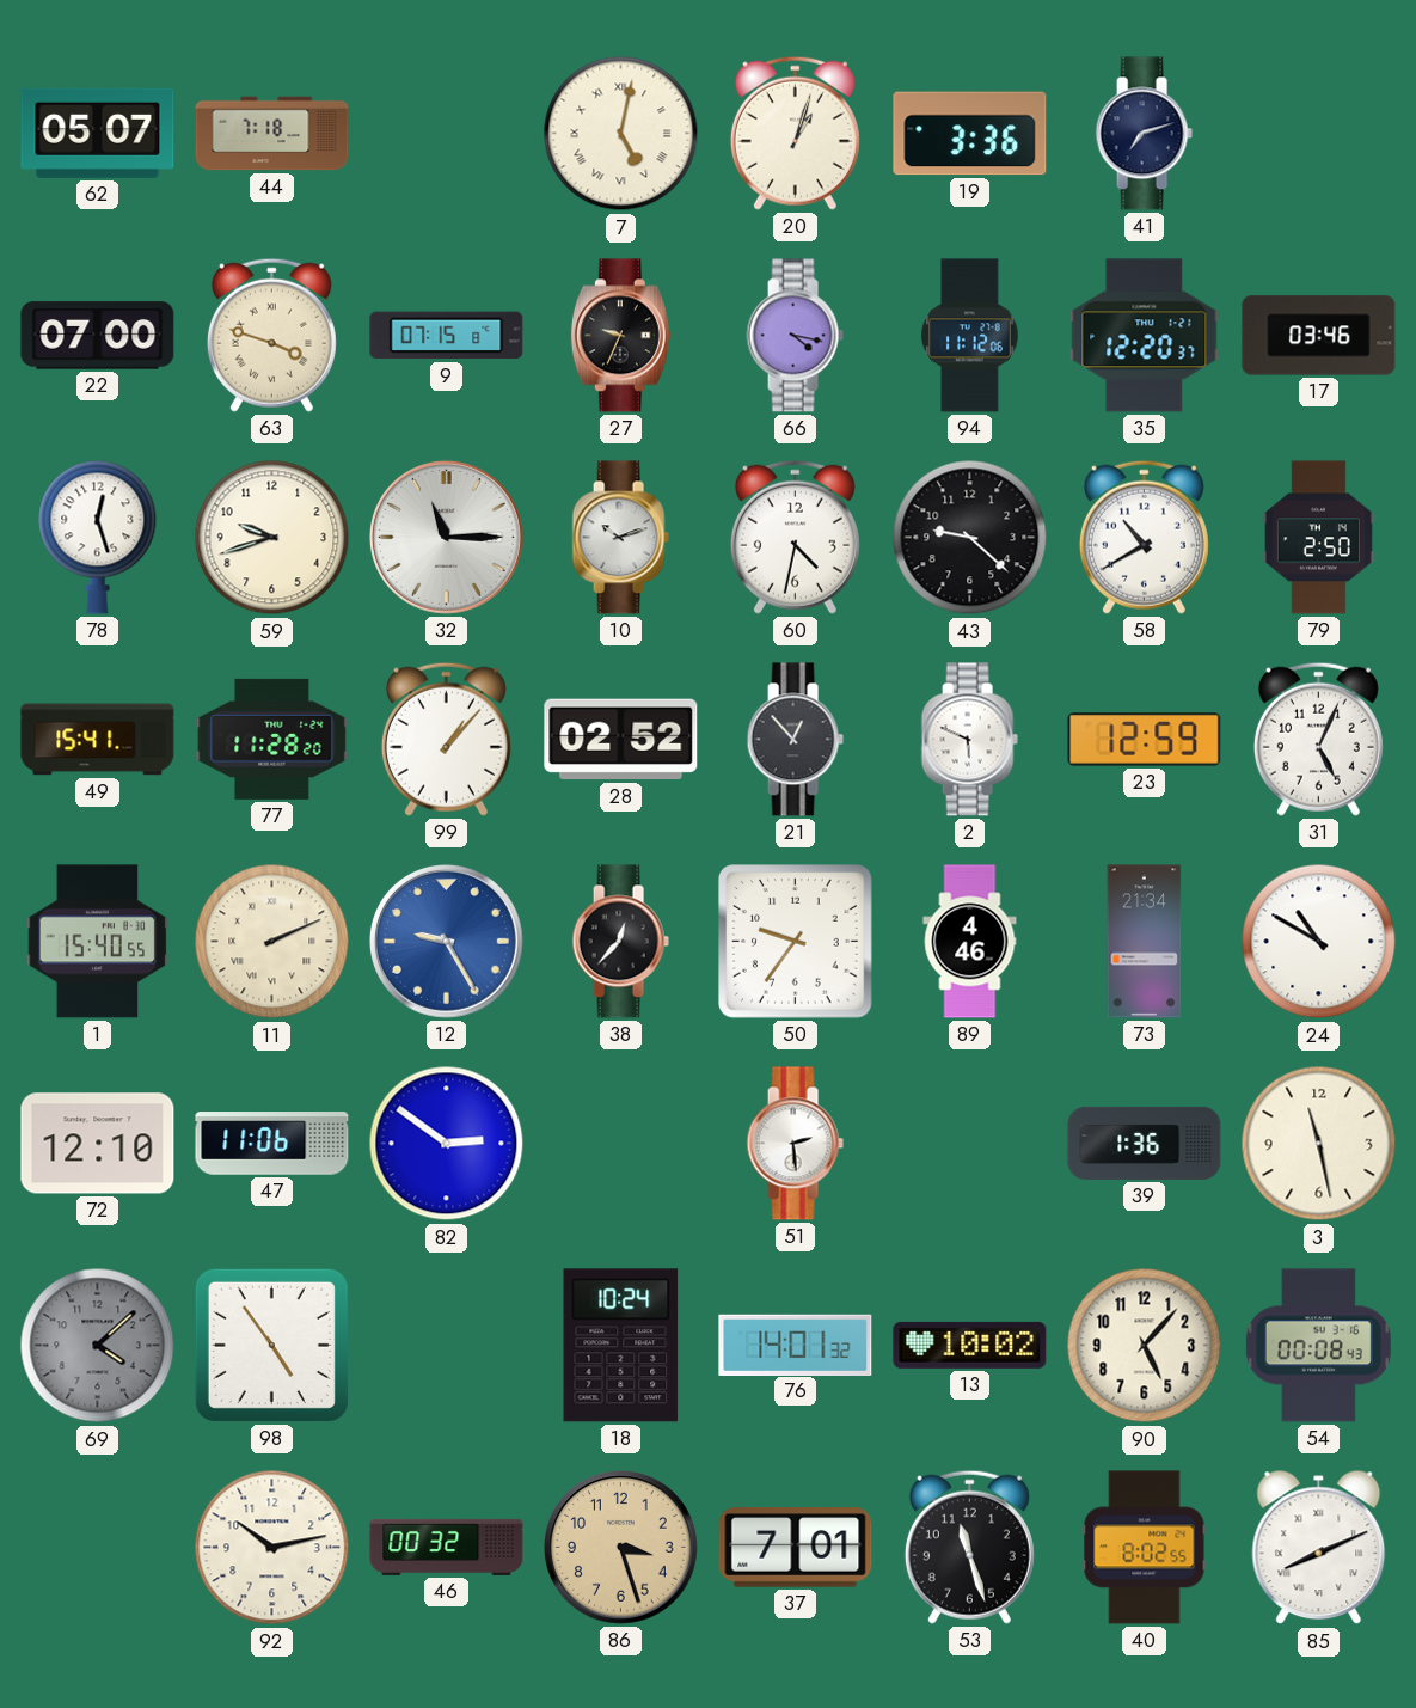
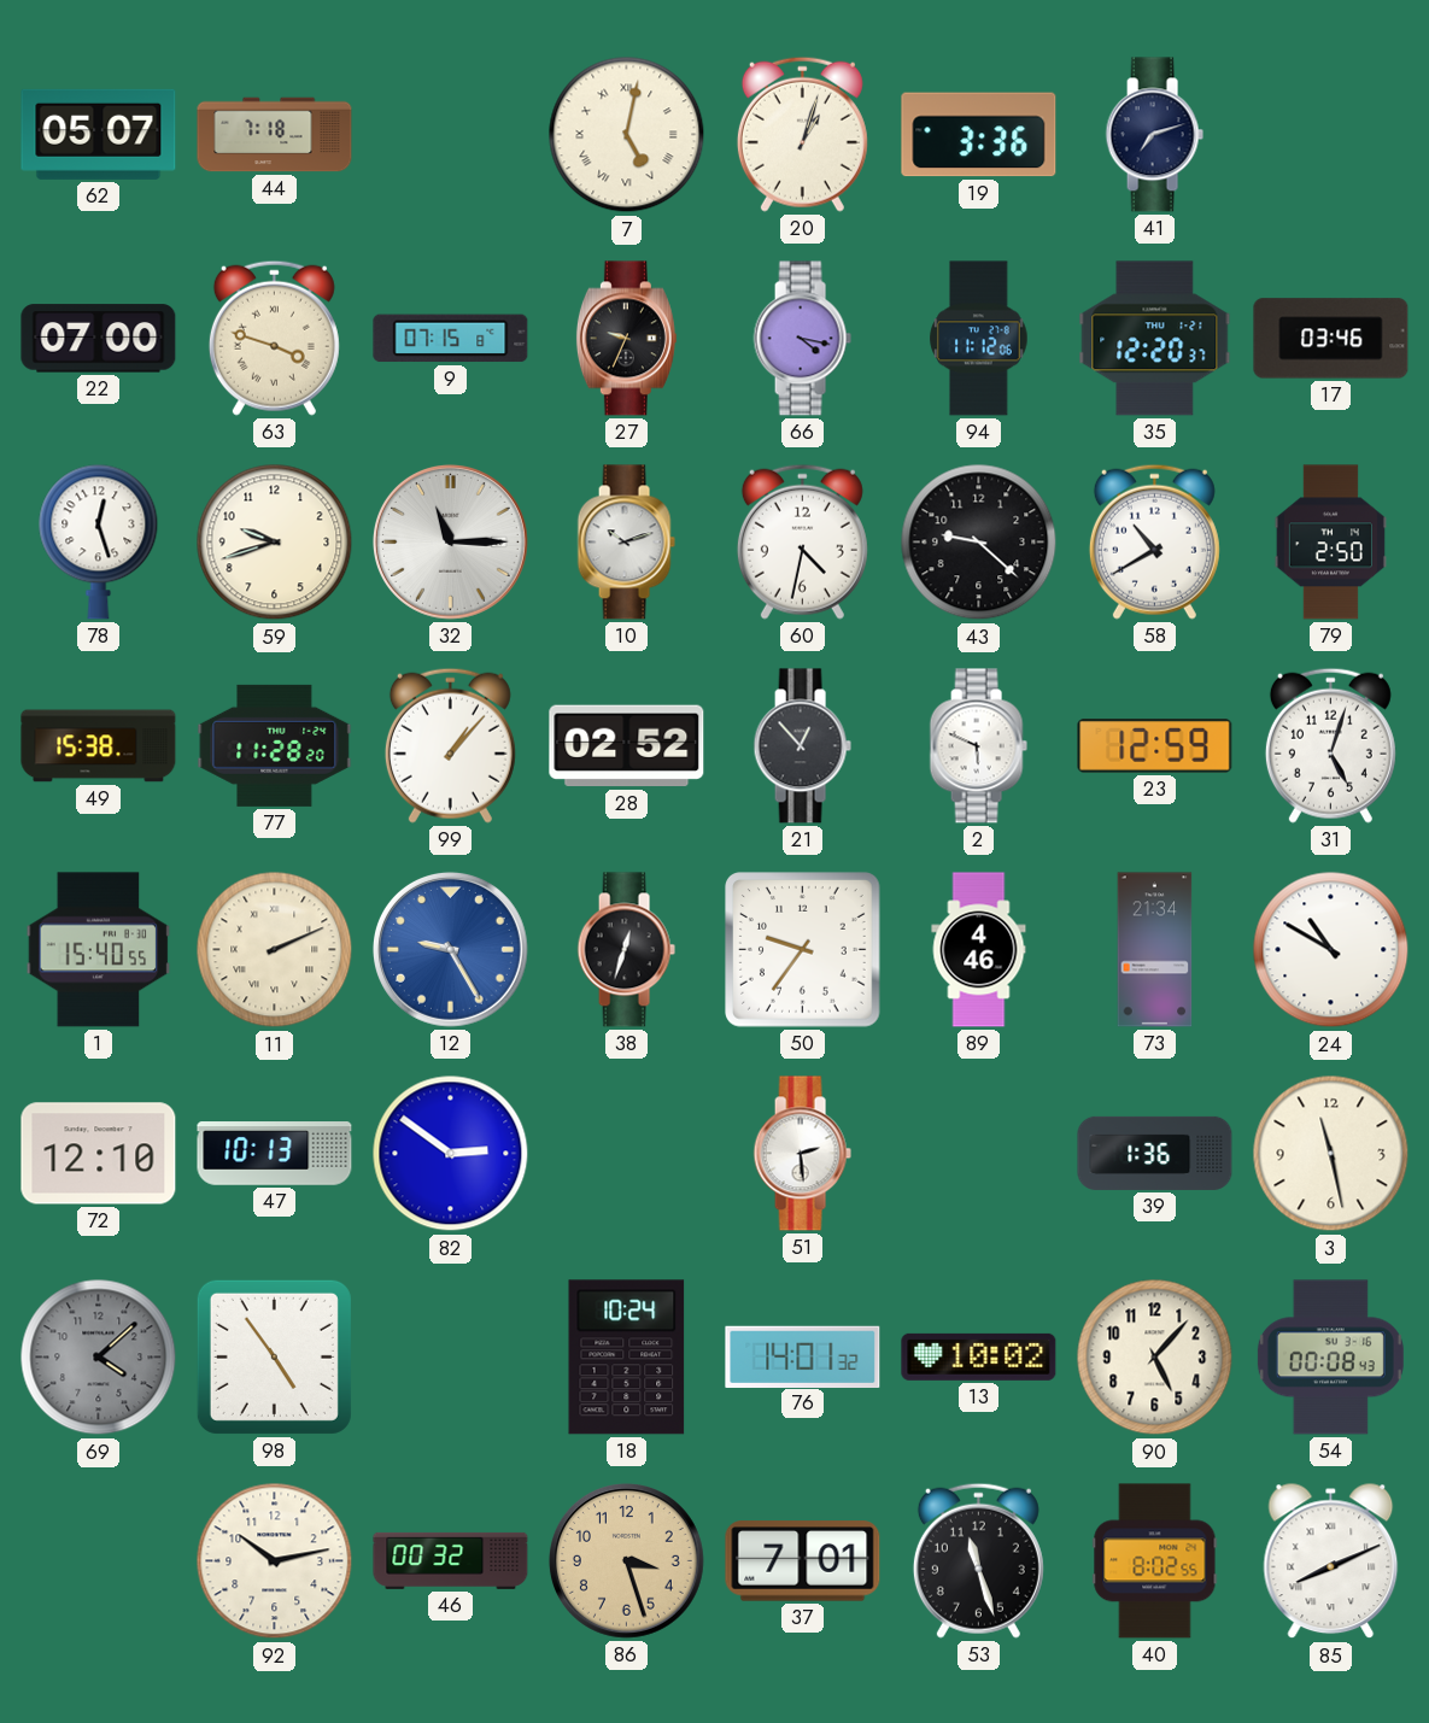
49: 15:41 -> 15:38
31: 5:04 -> 5:03
38: 12:37 -> 12:33
47: 11:06 -> 10:13
